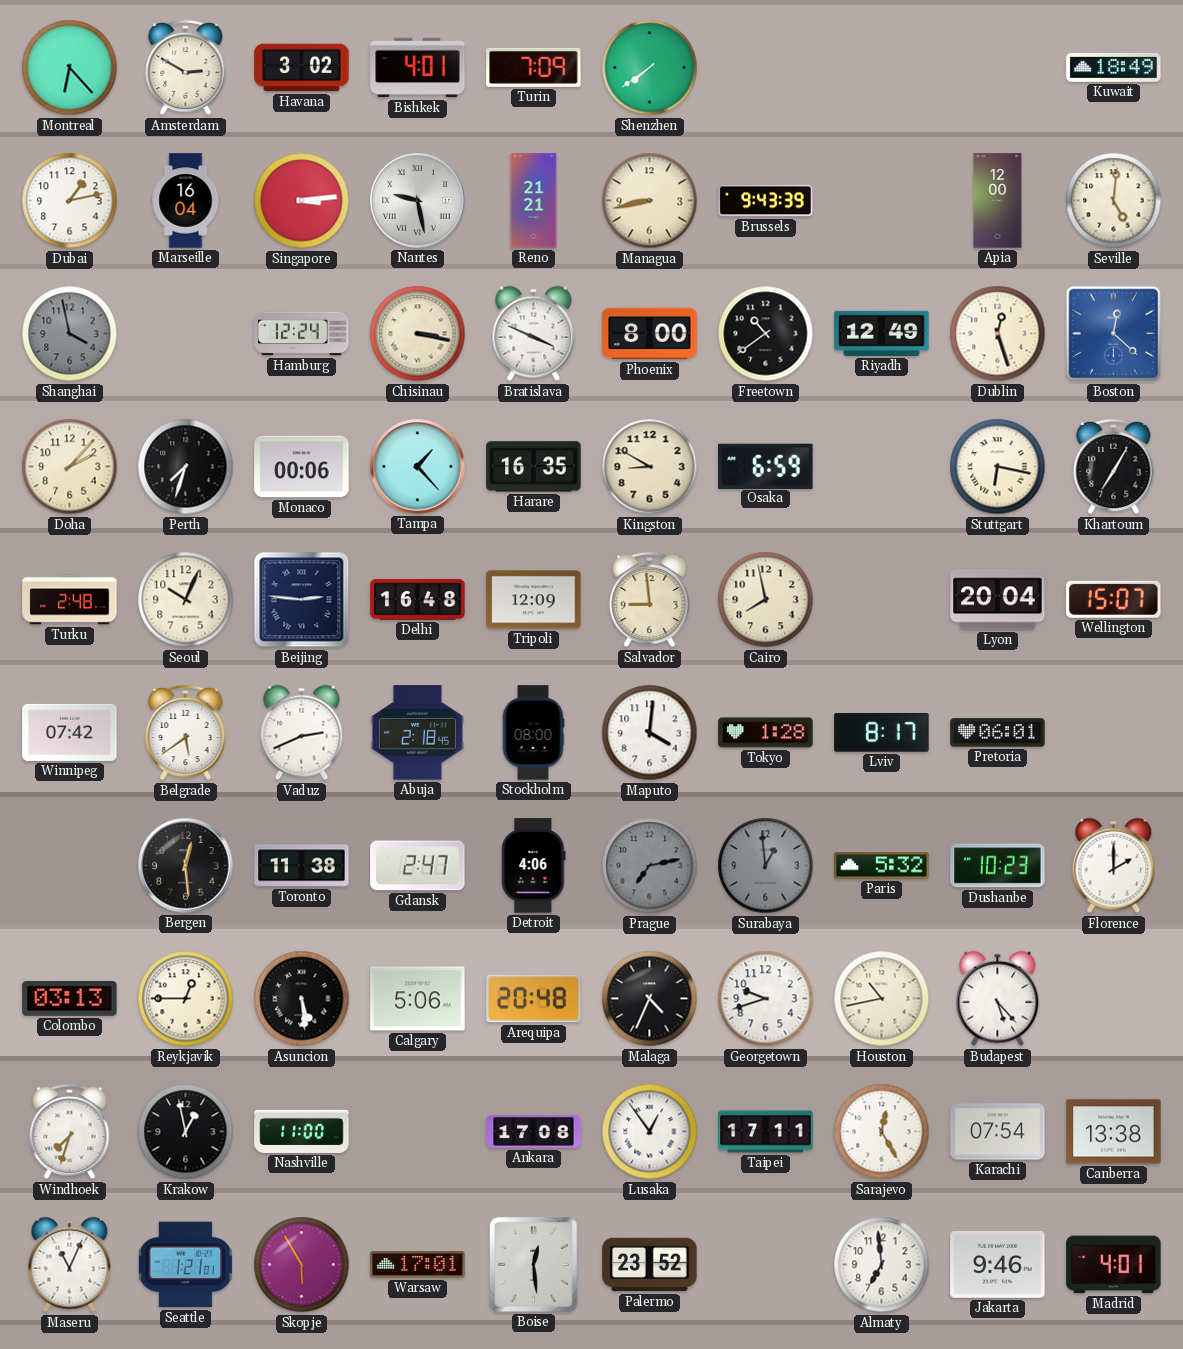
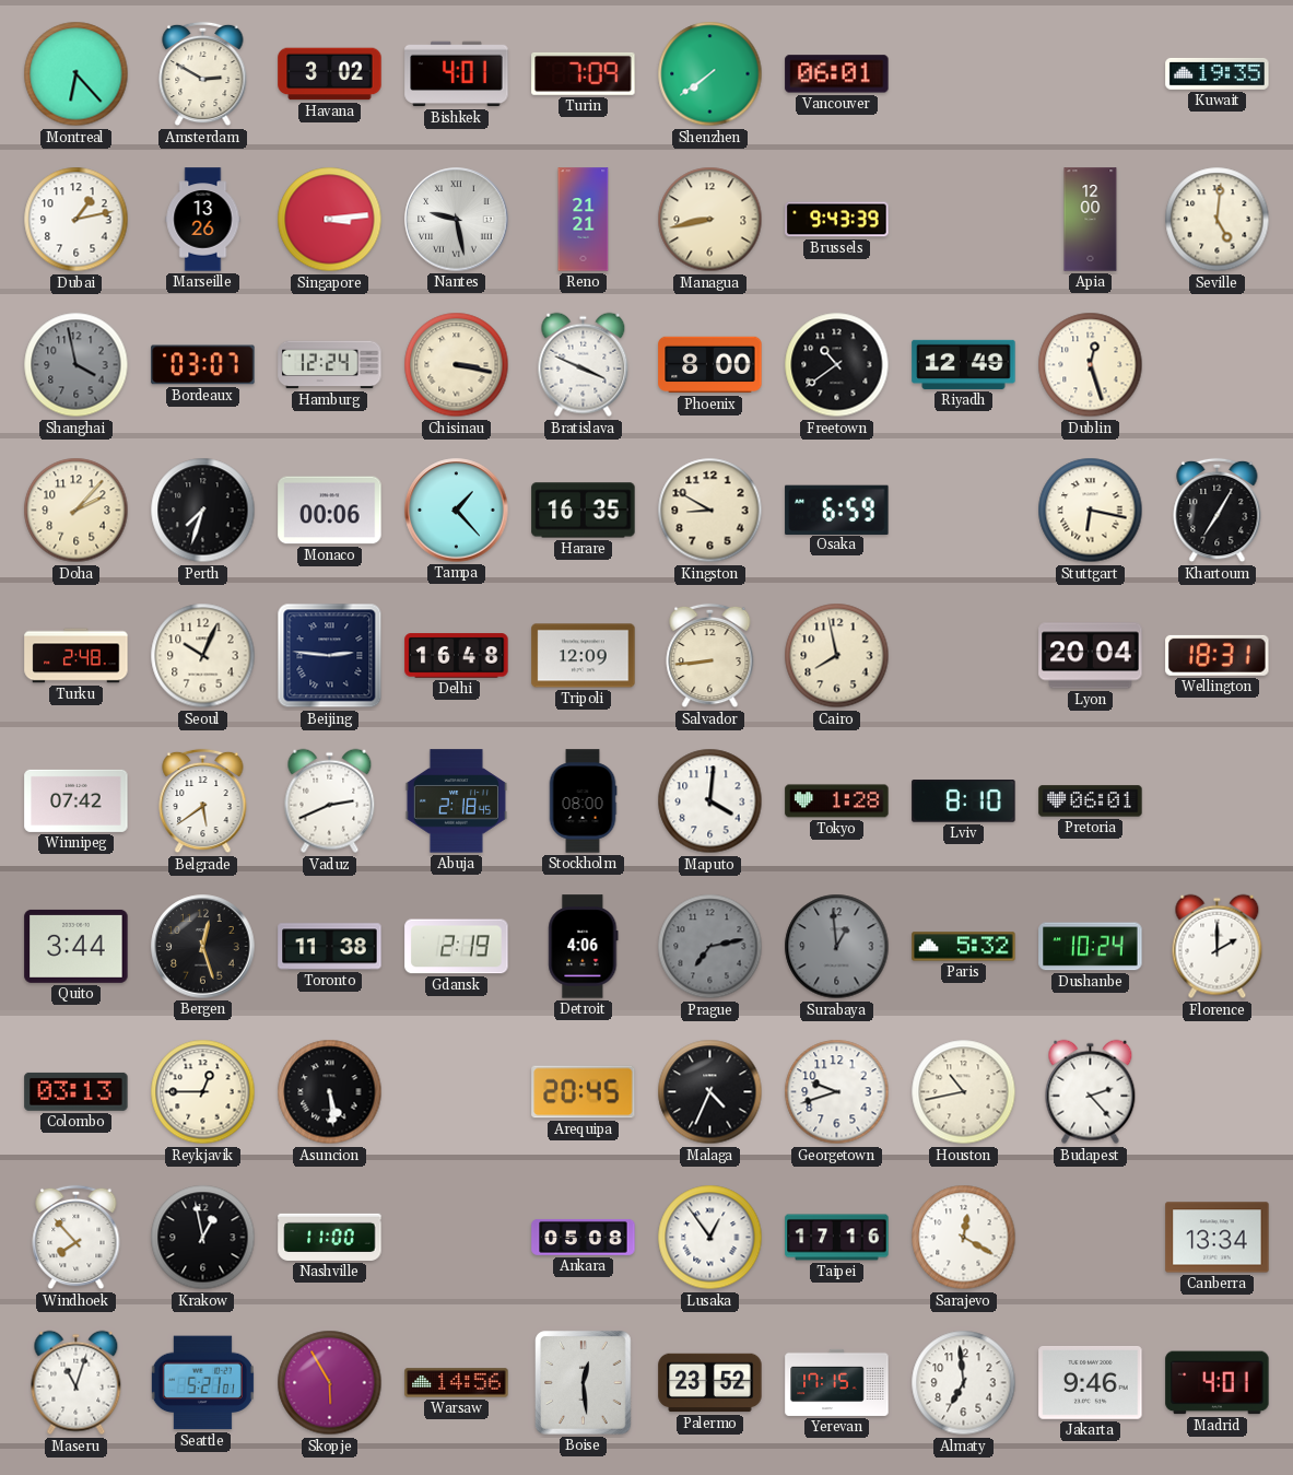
Vancouver: none -> 06:01
Kuwait: 18:49 -> 19:35
Marseille: 16:04 -> 13:26
Bordeaux: none -> 03:07
Boston: 12:22 -> none
Salvador: 8:59 -> 8:44
Wellington: 15:07 -> 18:31
Lviv: 8:17 -> 8:10
Quito: none -> 3:44
Bergen: 12:29 -> 12:27
Gdansk: 2:47 -> 2:19
Dushanbe: 10:23 -> 10:24
Calgary: 5:06 -> none
Arequipa: 20:48 -> 20:45
Budapest: 5:23 -> 2:23
Windhoek: 7:33 -> 7:53
Ankara: 17:08 -> 05:08
Taipei: 17:11 -> 17:16
Sarajevo: 12:25 -> 12:20
Karachi: 07:54 -> none
Canberra: 13:38 -> 13:34
Maseru: 11:04 -> 11:03
Seattle: 1:21 -> 5:21
Warsaw: 17:01 -> 14:56
Yerevan: none -> 17:15
